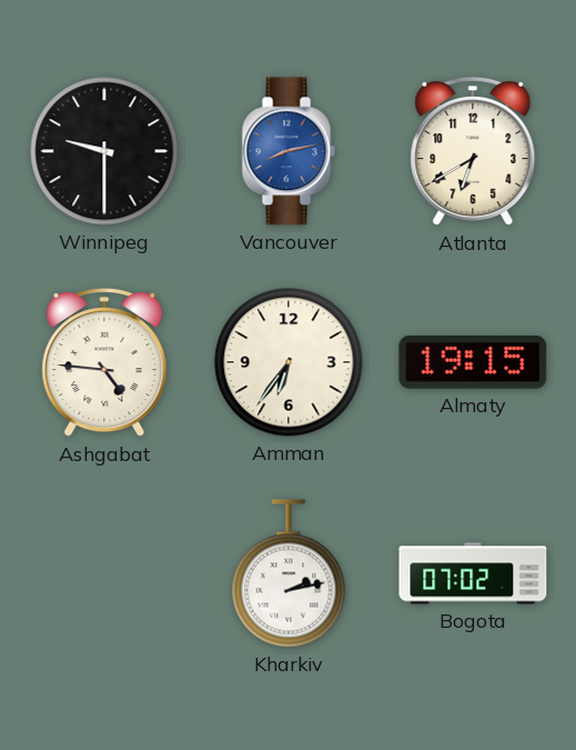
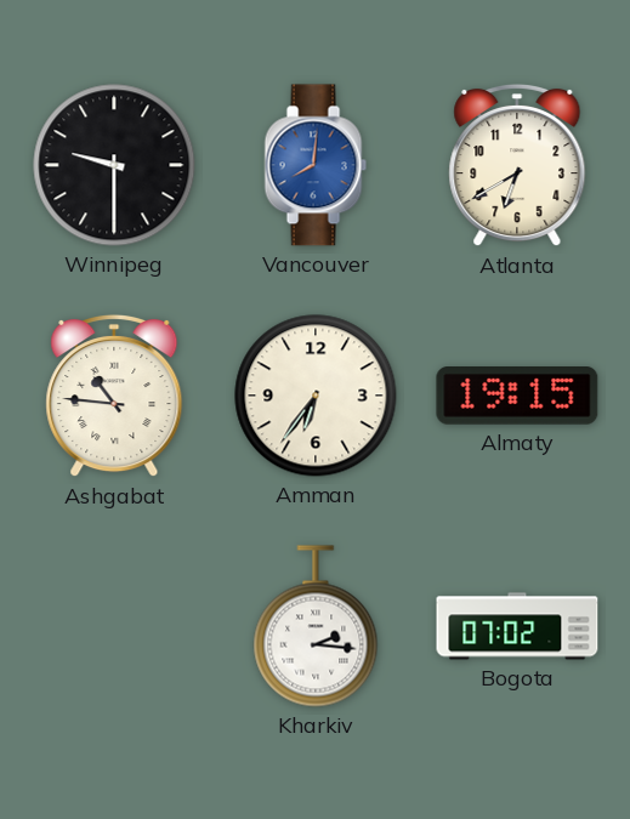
Vancouver: 8:13 -> 8:01
Ashgabat: 4:46 -> 10:46
Kharkiv: 2:13 -> 2:16
